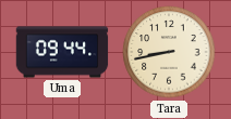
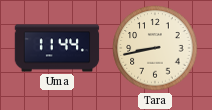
Uma: 09:44 -> 11:44
